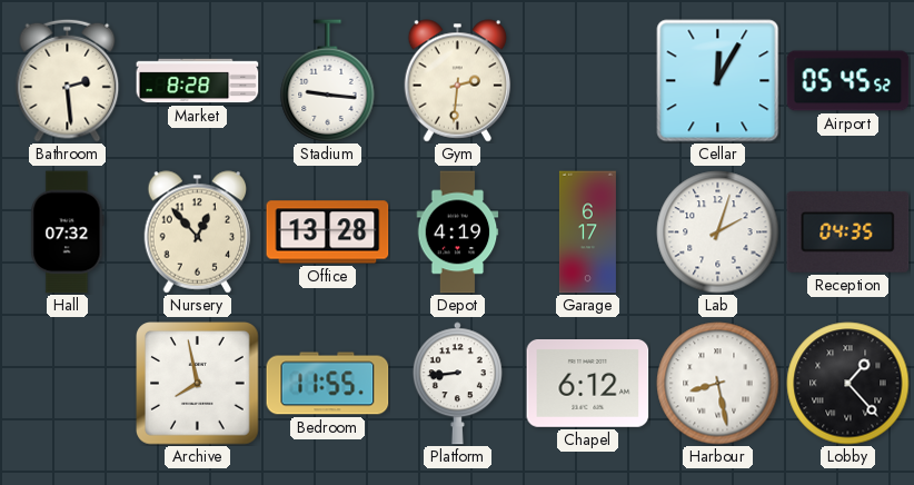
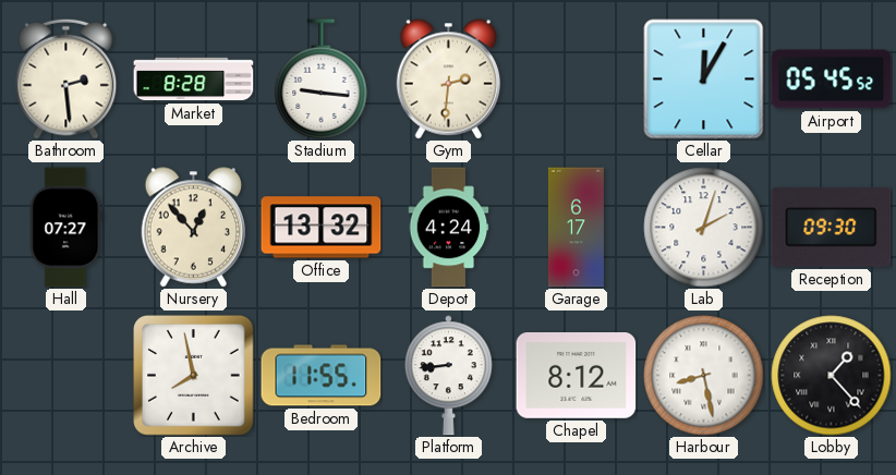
Hall: 07:32 -> 07:27
Office: 13:28 -> 13:32
Depot: 4:19 -> 4:24
Reception: 04:35 -> 09:30
Chapel: 6:12 -> 8:12
